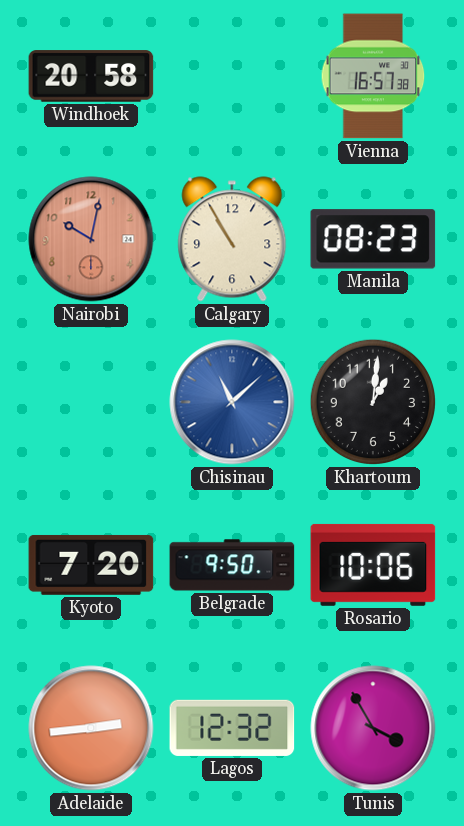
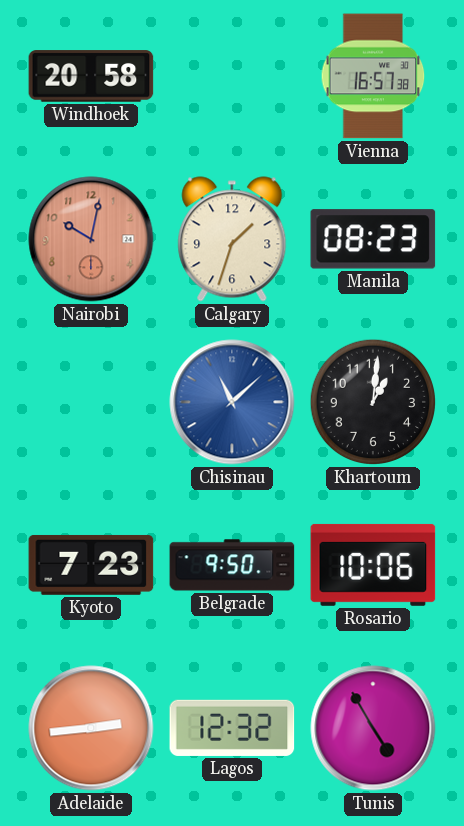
Calgary: 10:55 -> 1:33
Kyoto: 7:20 -> 7:23
Tunis: 3:55 -> 4:55
